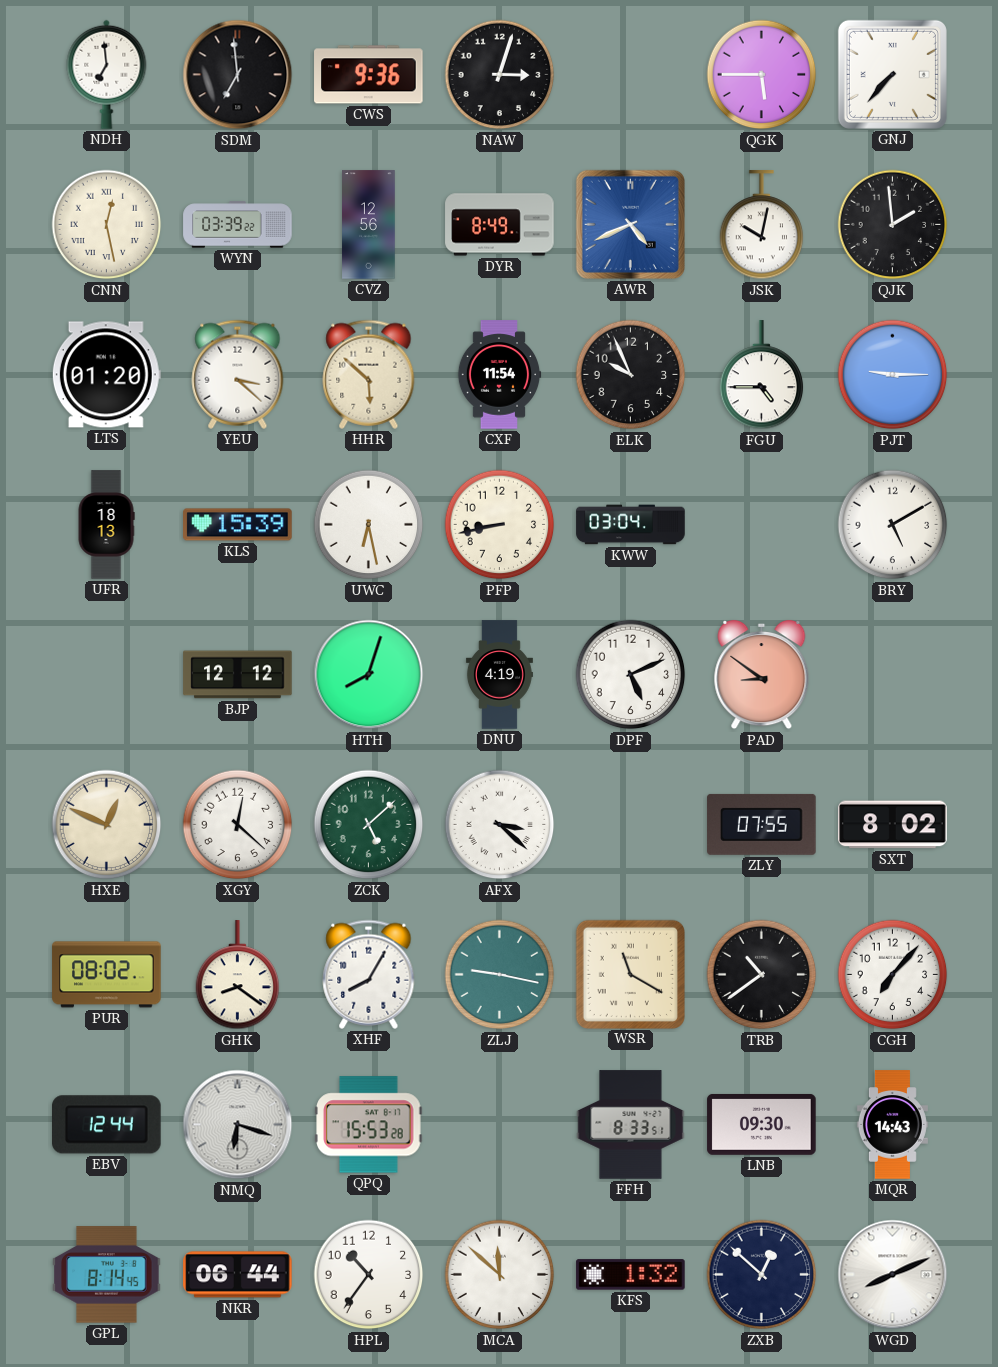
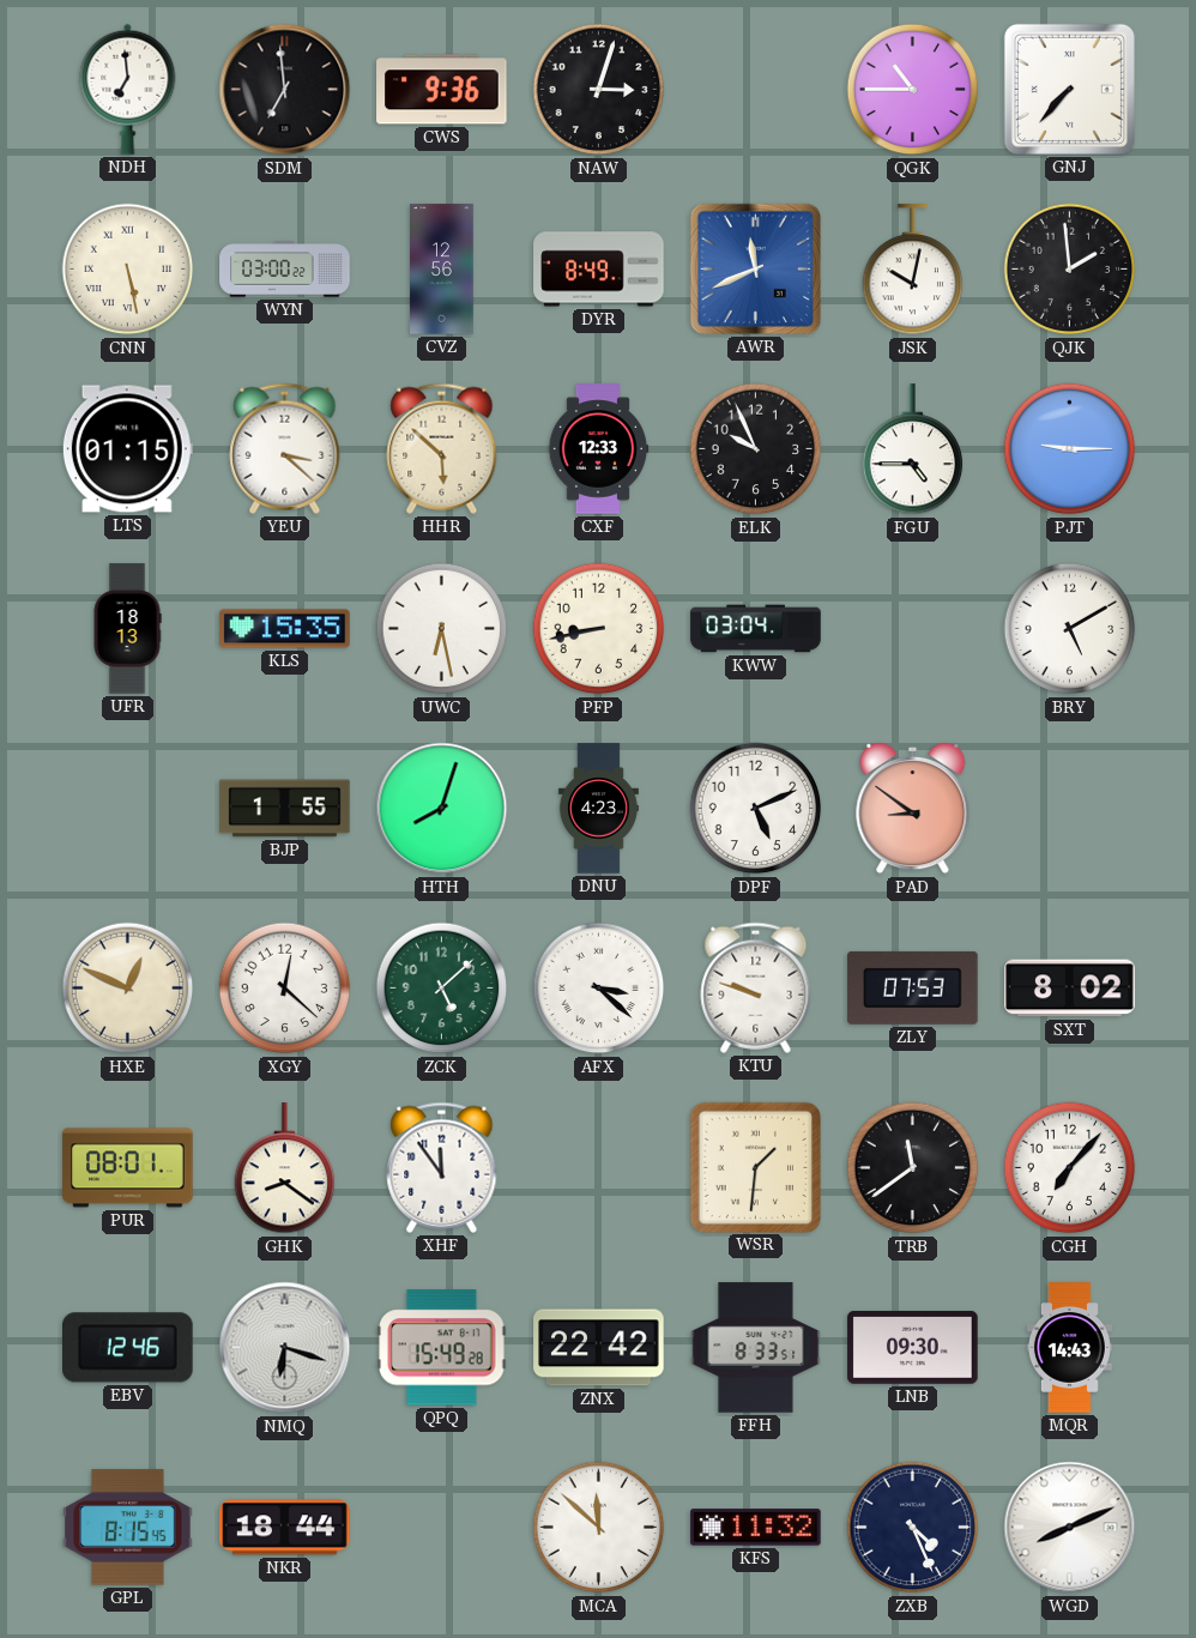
QGK: 5:45 -> 10:45
CNN: 12:28 -> 5:28
WYN: 03:39 -> 03:00
AWR: 4:41 -> 11:41
LTS: 01:20 -> 01:15
CXF: 11:54 -> 12:33
KLS: 15:39 -> 15:35
BJP: 12:12 -> 1:55
DNU: 4:19 -> 4:23
KTU: none -> 9:48
ZLY: 07:55 -> 07:53
PUR: 08:02 -> 08:01
XHF: 8:05 -> 11:54
ZLJ: 9:17 -> none
WSR: 11:20 -> 1:31
TRB: 10:39 -> 11:39
EBV: 12:44 -> 12:46
QPQ: 15:53 -> 15:49
ZNX: none -> 22:42
GPL: 8:14 -> 8:15
NKR: 06:44 -> 18:44
HPL: 10:36 -> none
KFS: 1:32 -> 11:32
ZXB: 12:52 -> 4:26
